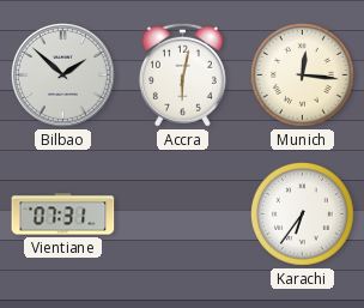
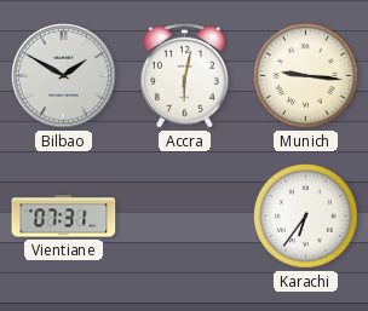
Bilbao: 1:52 -> 1:50
Munich: 12:16 -> 9:16
